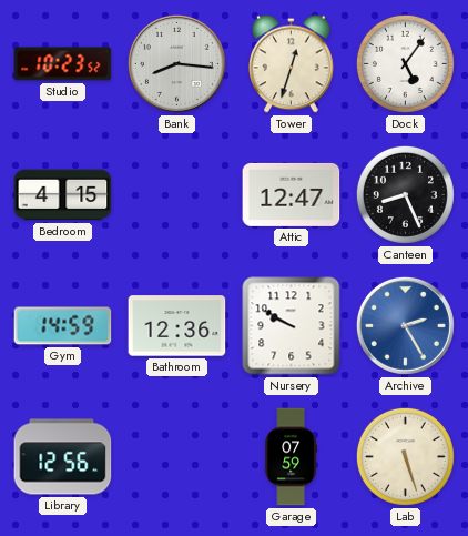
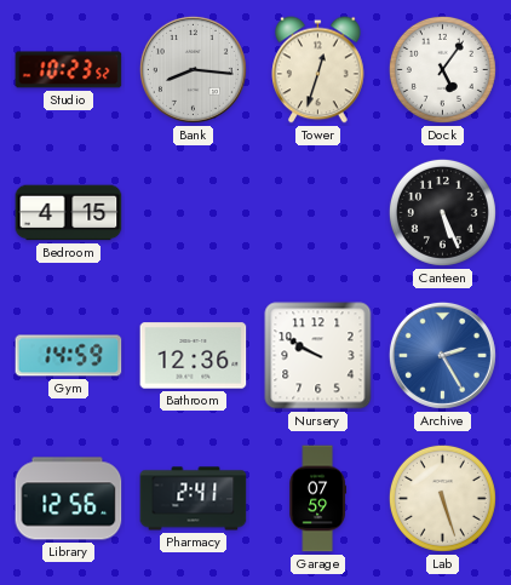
Attic: 12:47 -> none
Canteen: 8:26 -> 5:26
Pharmacy: none -> 2:41
